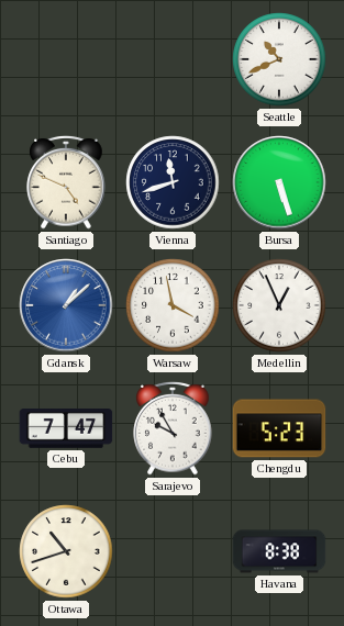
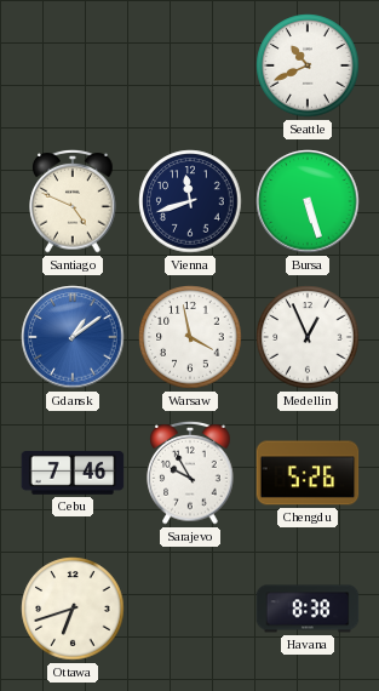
Gdansk: 1:08 -> 1:09
Cebu: 7:47 -> 7:46
Chengdu: 5:23 -> 5:26
Ottawa: 10:42 -> 6:42
